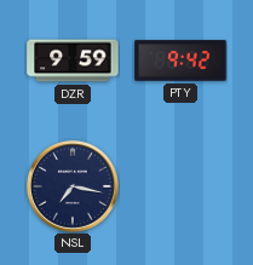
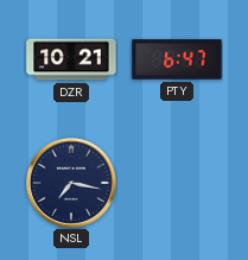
DZR: 9:59 -> 10:21
PTY: 9:42 -> 6:47
